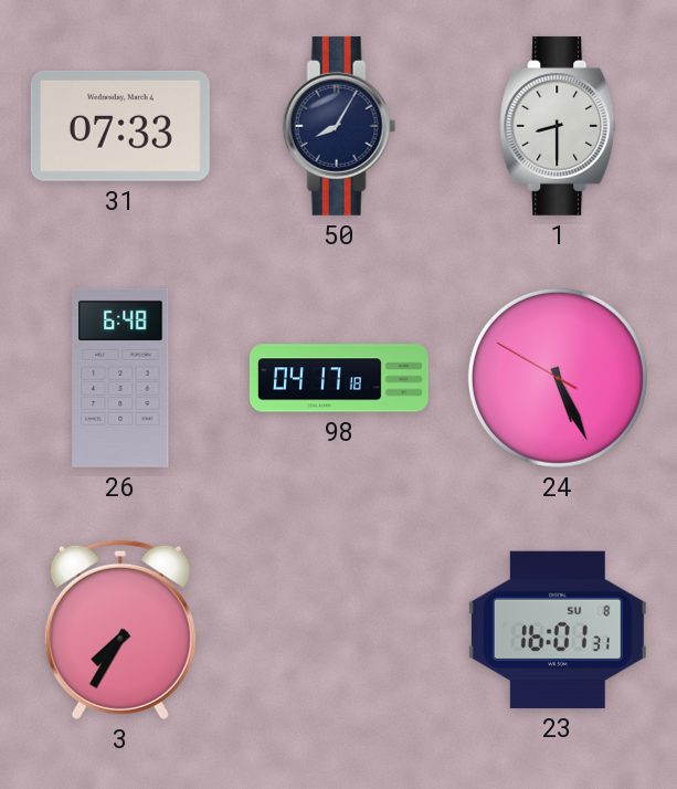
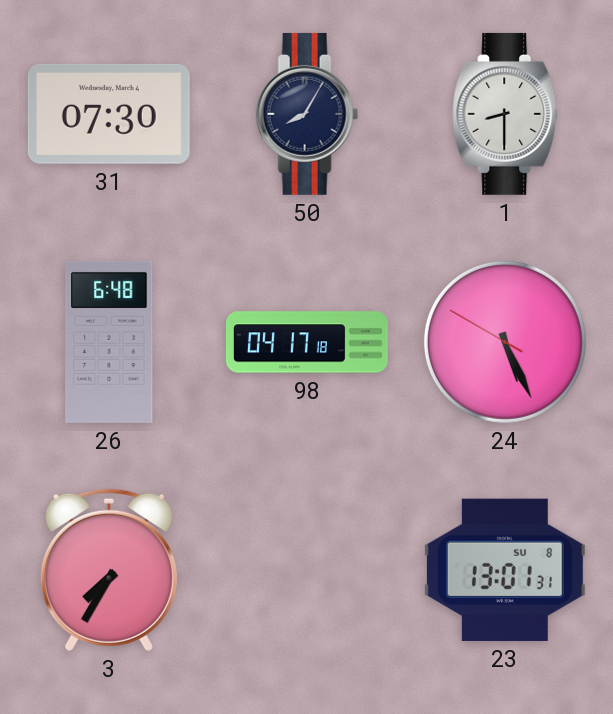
31: 07:33 -> 07:30
23: 16:01 -> 13:01
